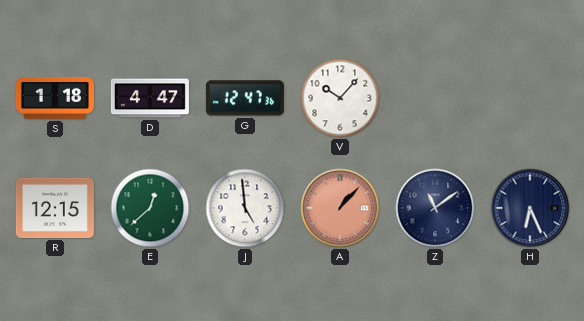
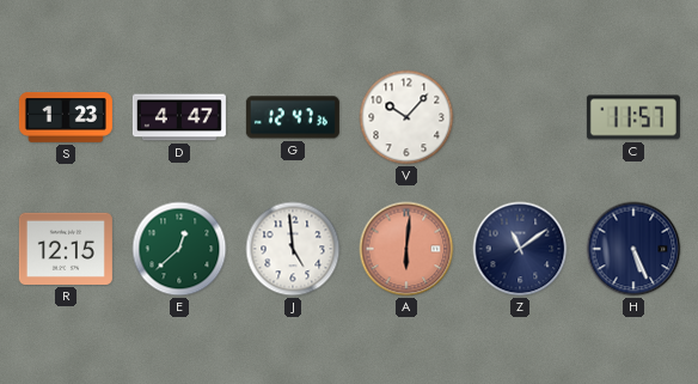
S: 1:18 -> 1:23
C: none -> 11:57
A: 1:07 -> 6:01
H: 6:26 -> 5:26
